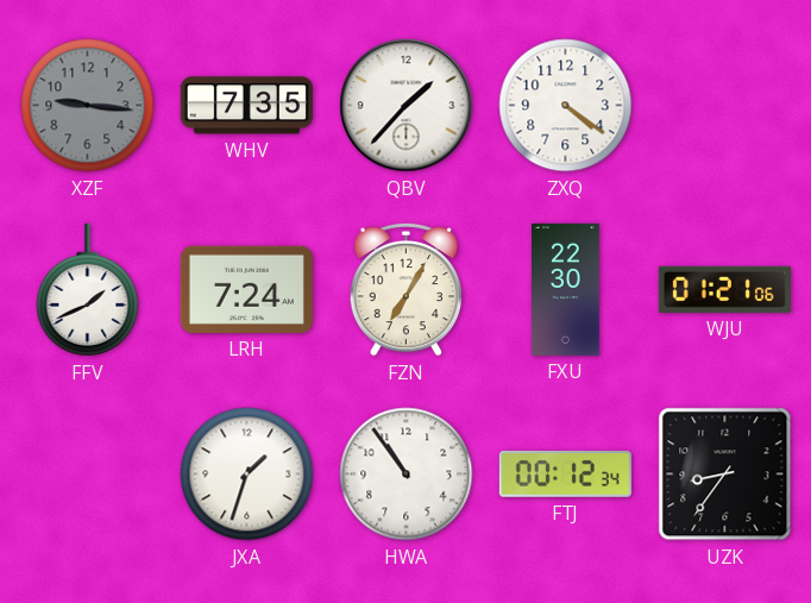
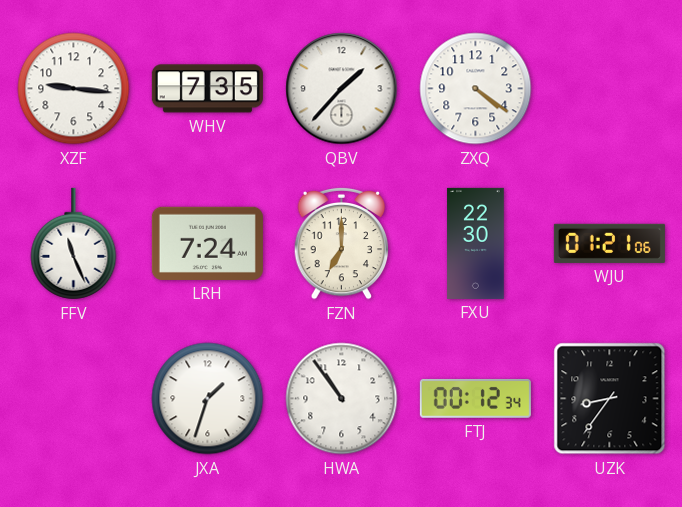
XZF dial: grey -> white
FFV: 1:41 -> 11:26
FZN: 7:05 -> 7:00
